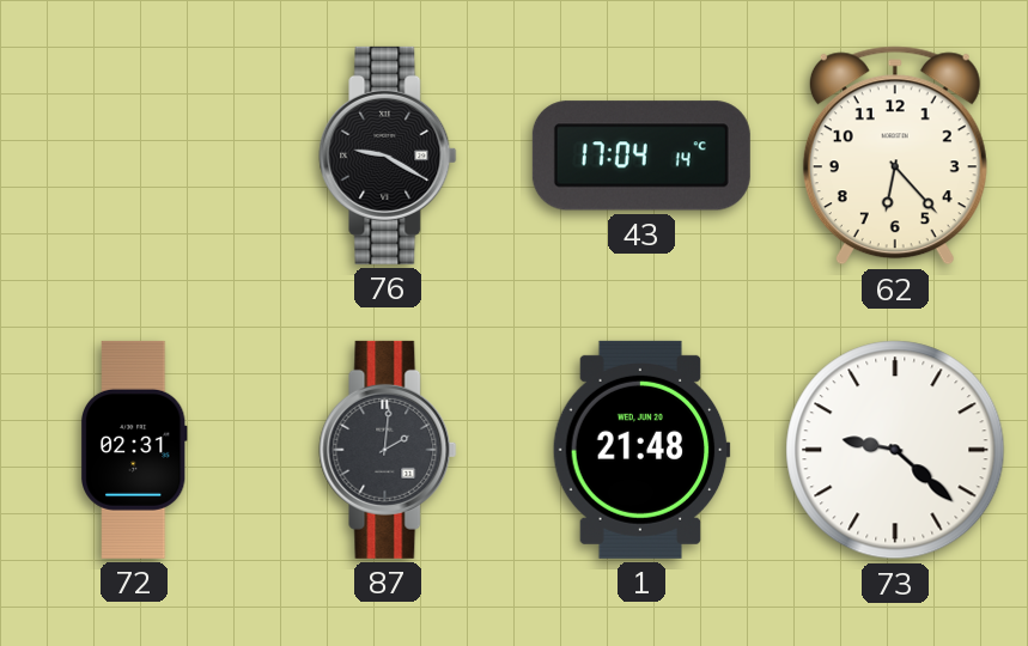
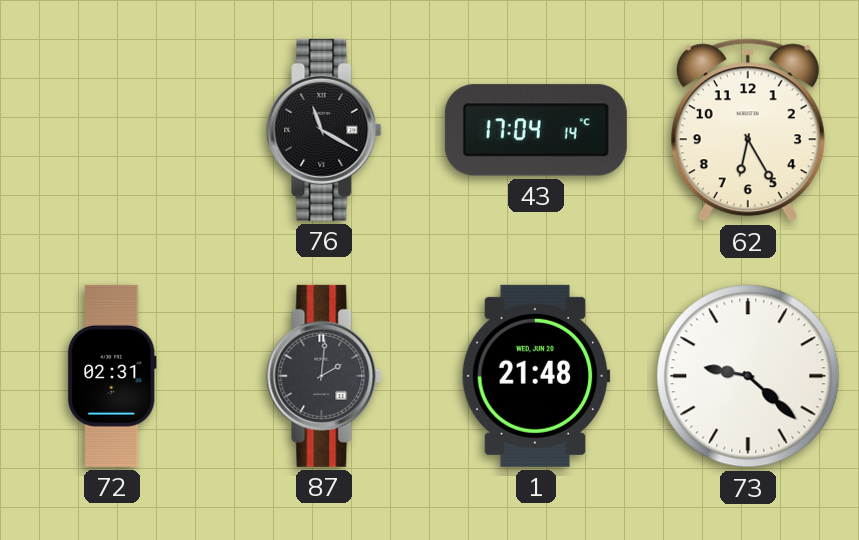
76: 9:20 -> 11:20
62: 6:23 -> 6:25
